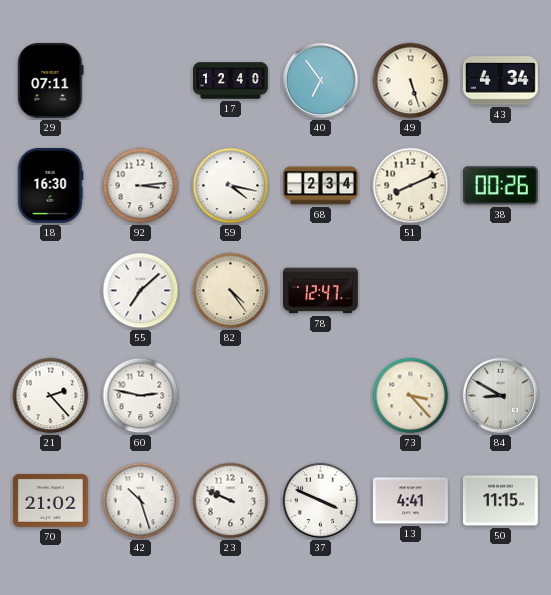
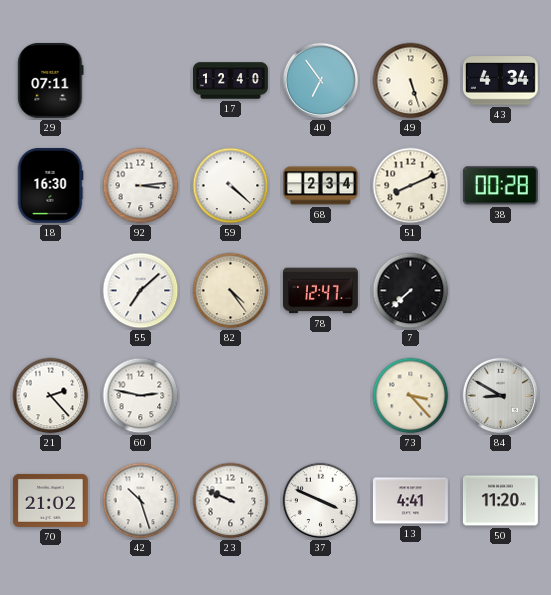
59: 4:17 -> 4:22
38: 00:26 -> 00:28
7: none -> 7:38
50: 11:15 -> 11:20
